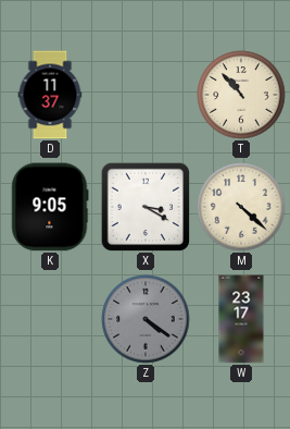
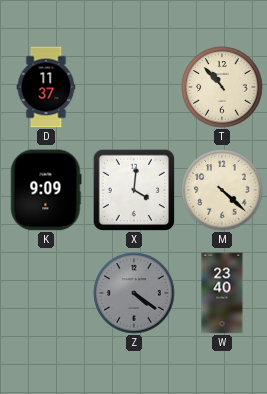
K: 9:05 -> 9:09
X: 3:20 -> 4:01
W: 23:17 -> 23:40
